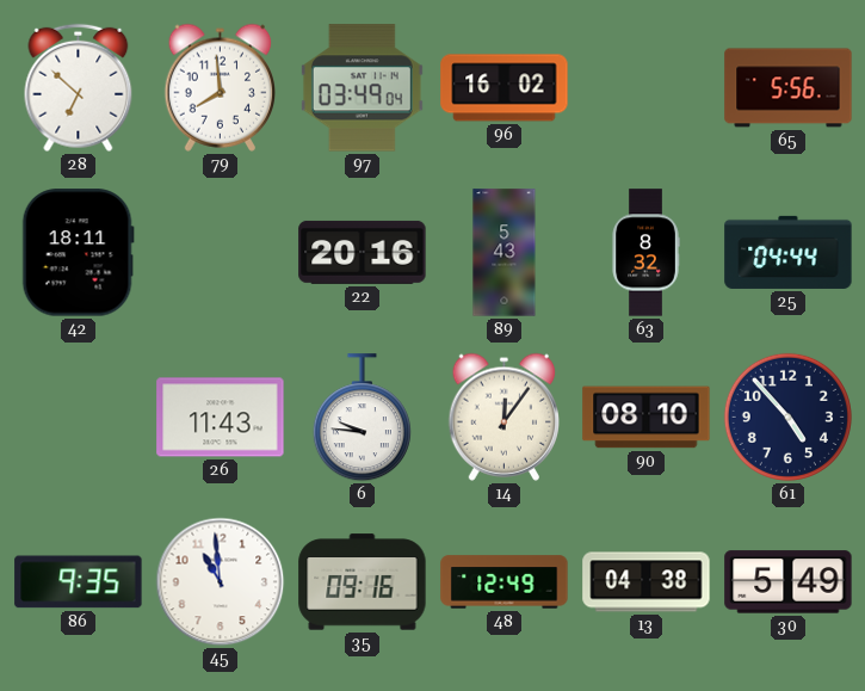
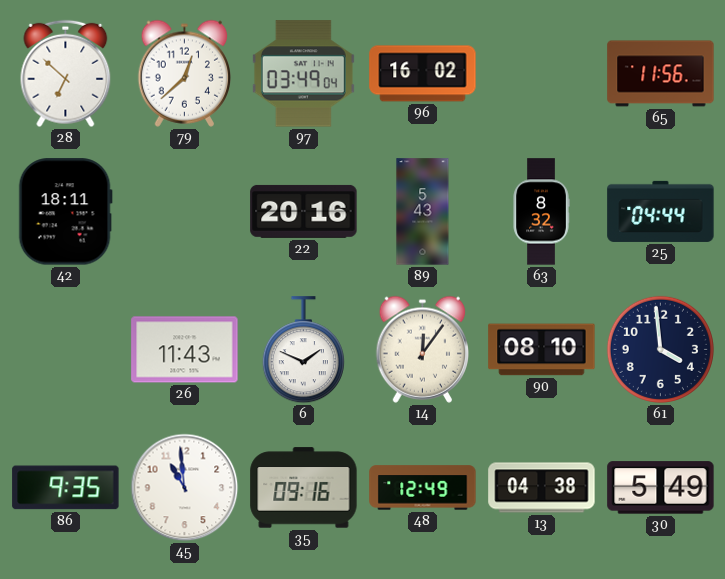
79: 7:59 -> 12:38
65: 5:56 -> 11:56
6: 9:46 -> 1:49
61: 4:53 -> 3:59
